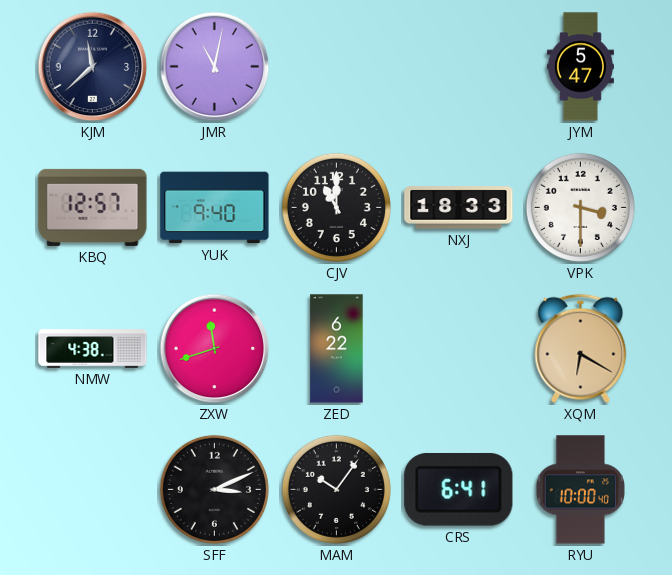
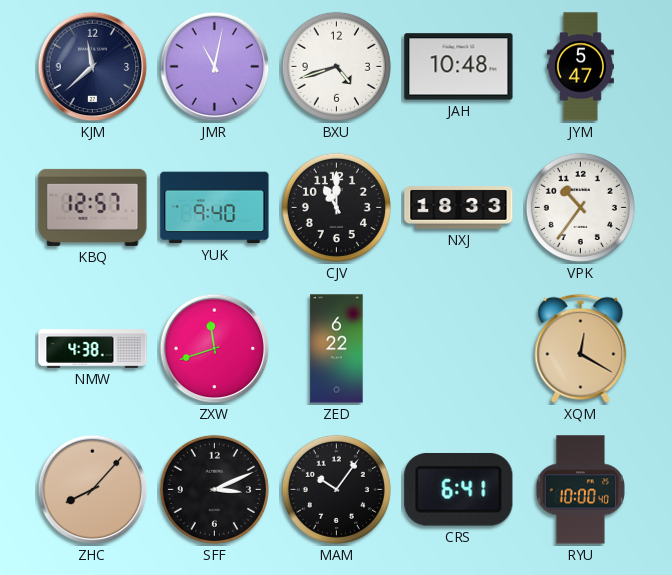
BXU: none -> 4:42
JAH: none -> 10:48
VPK: 3:30 -> 10:36
XQM: 6:20 -> 12:20
ZHC: none -> 8:07
